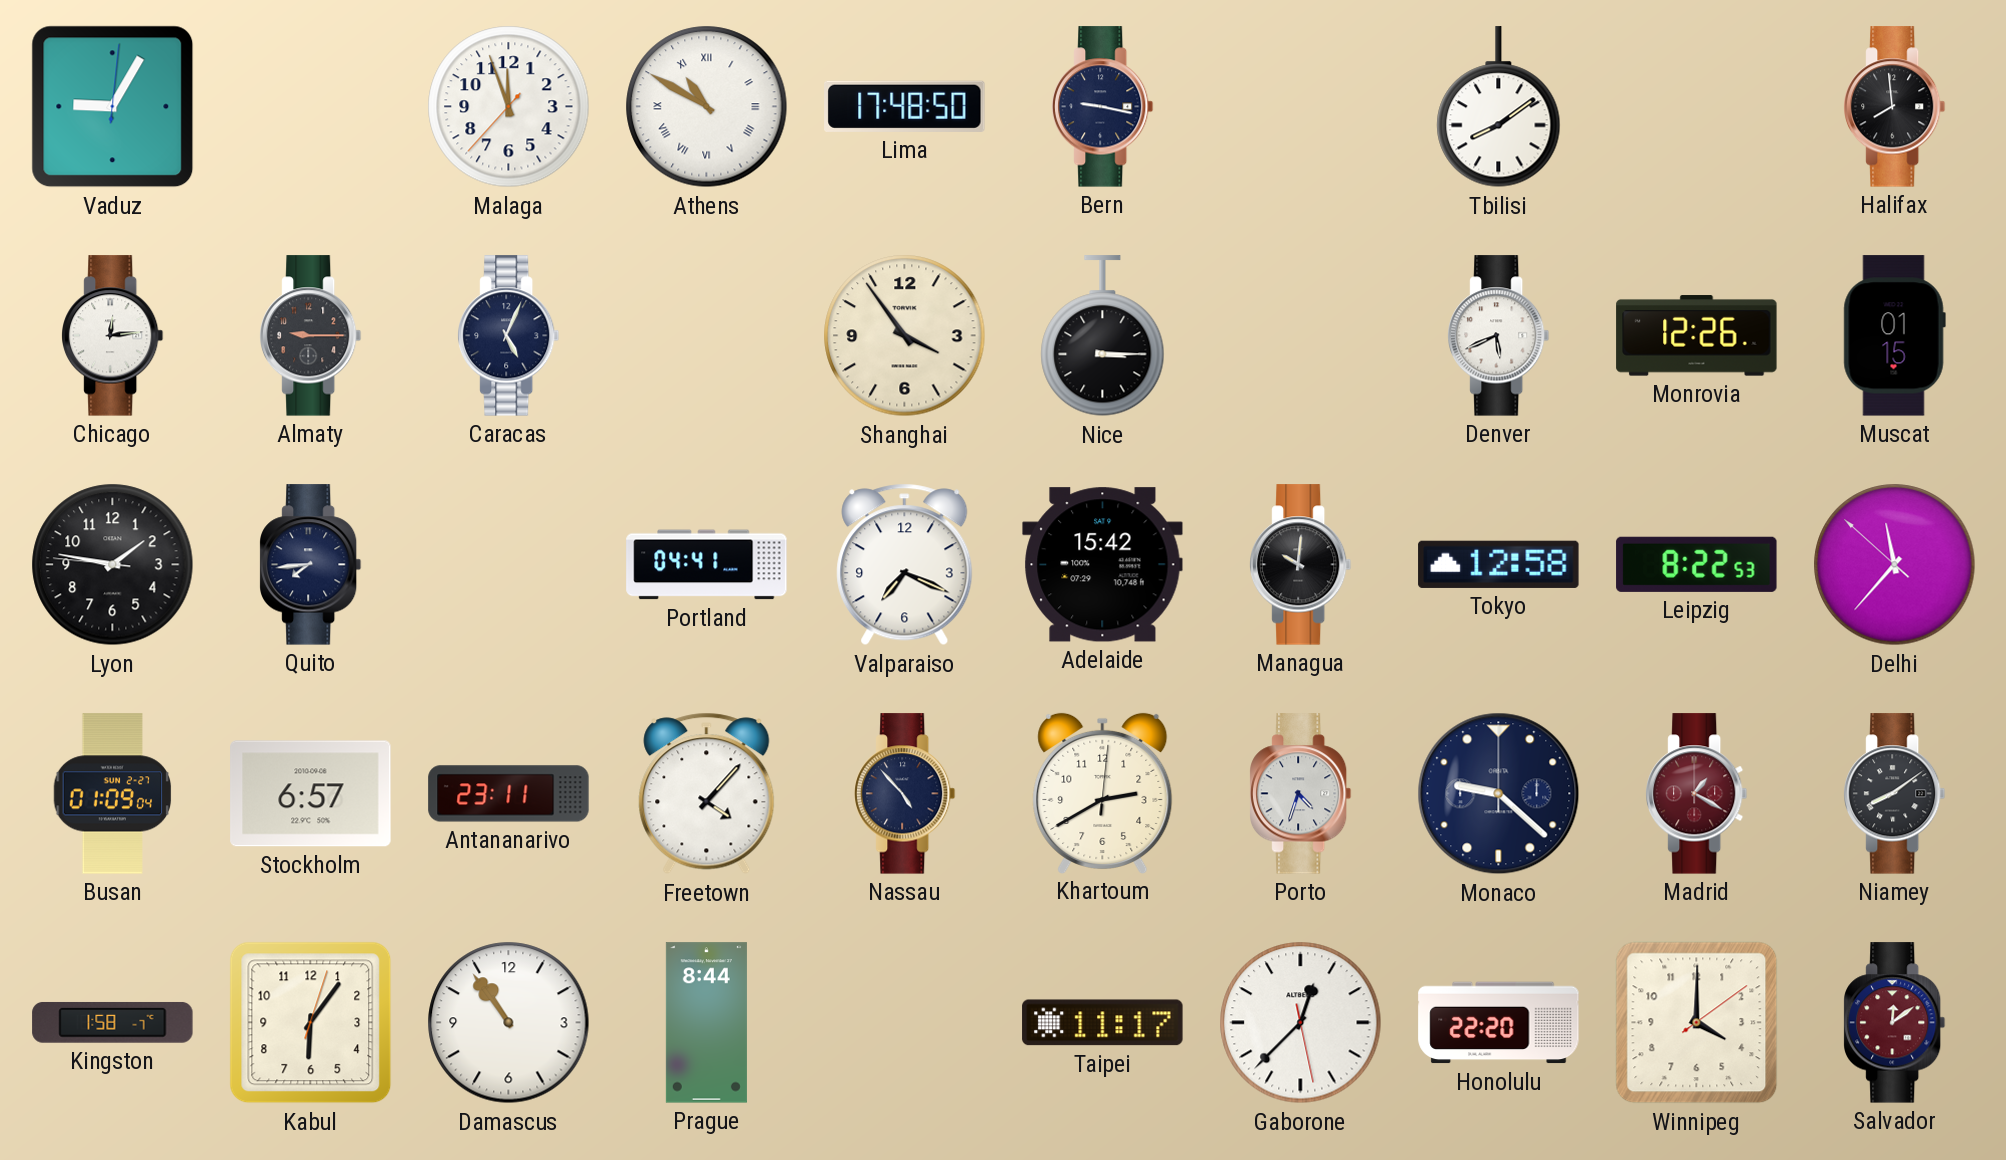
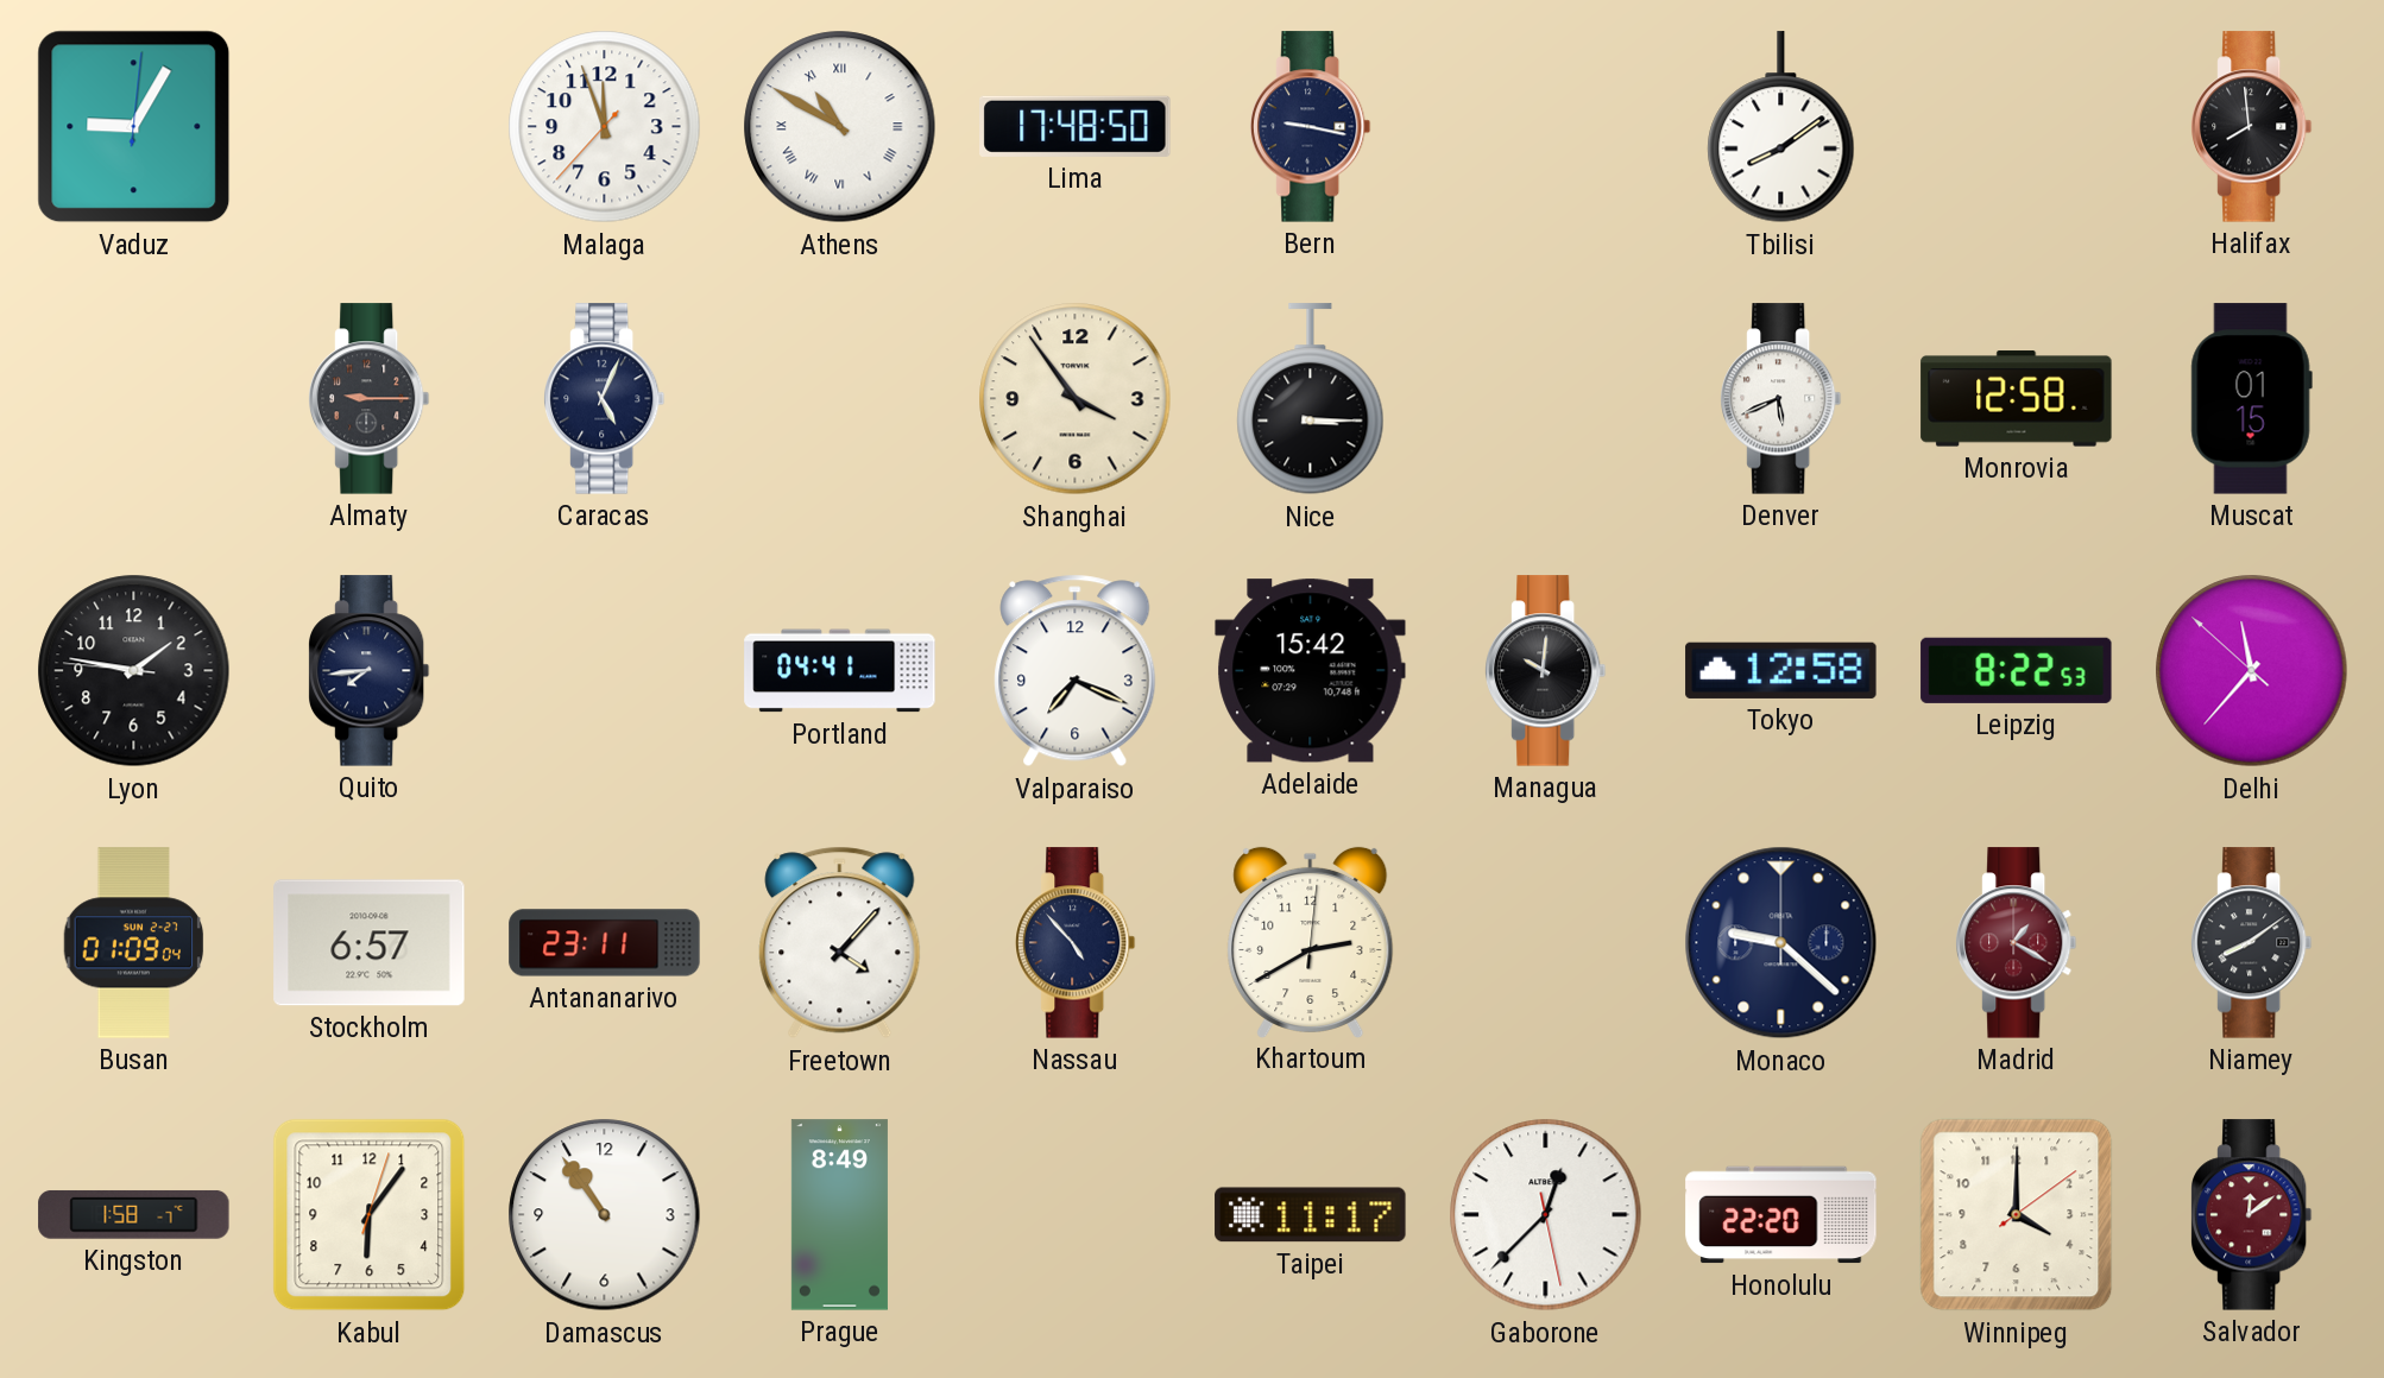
Chicago: 12:14 -> none
Monrovia: 12:26 -> 12:58
Porto: 4:33 -> none
Prague: 8:44 -> 8:49
